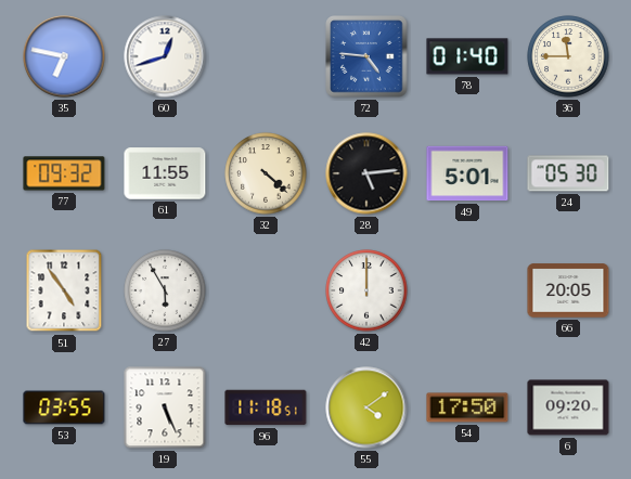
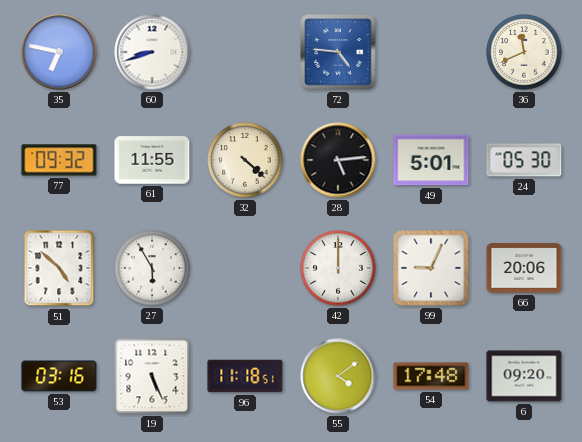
60: 12:42 -> 8:42
78: 01:40 -> none
36: 11:45 -> 11:41
51: 4:54 -> 4:52
99: none -> 9:04
66: 20:05 -> 20:06
53: 03:55 -> 03:16
54: 17:50 -> 17:48
